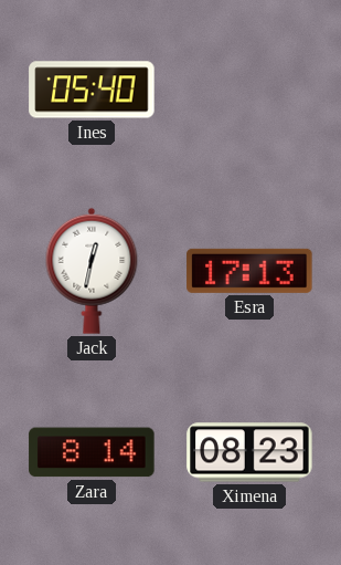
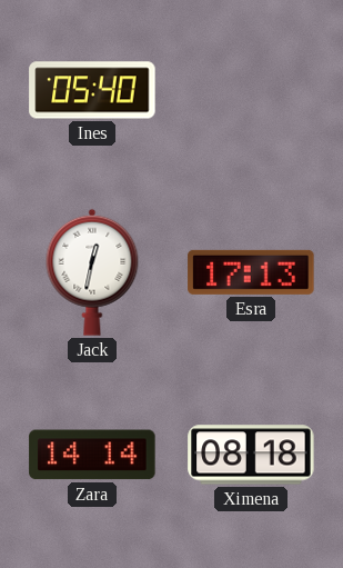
Zara: 8:14 -> 14:14
Ximena: 08:23 -> 08:18
